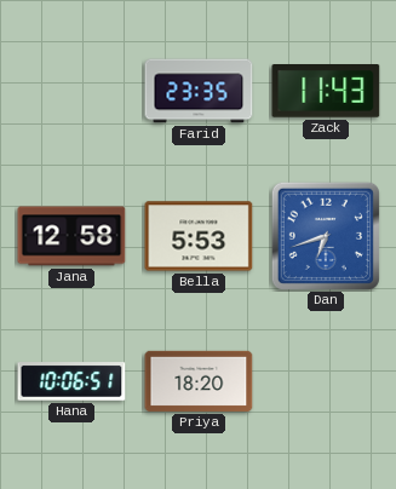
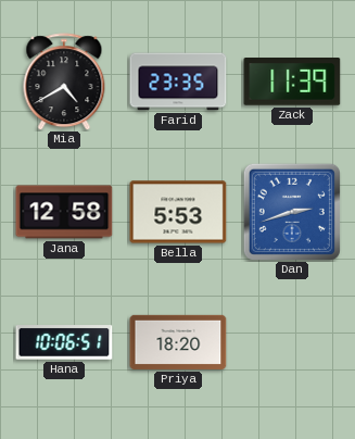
Mia: none -> 4:40
Zack: 11:43 -> 11:39
Dan: 6:42 -> 2:42
